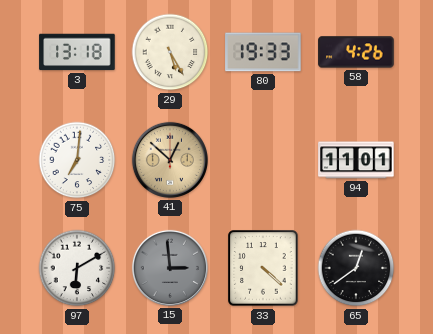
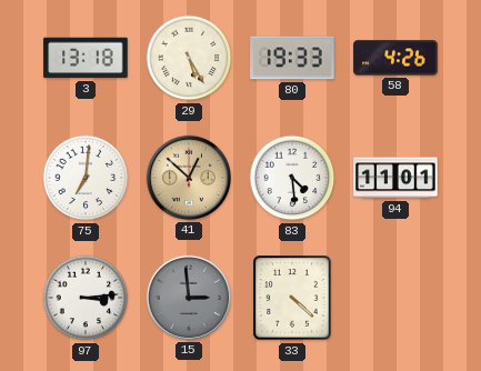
83: none -> 4:29
97: 6:10 -> 3:14
65: 12:39 -> none
